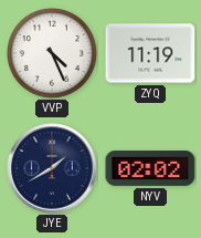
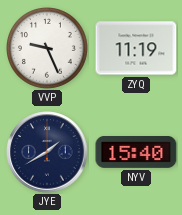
VVP: 4:26 -> 9:26
NYV: 02:02 -> 15:40
